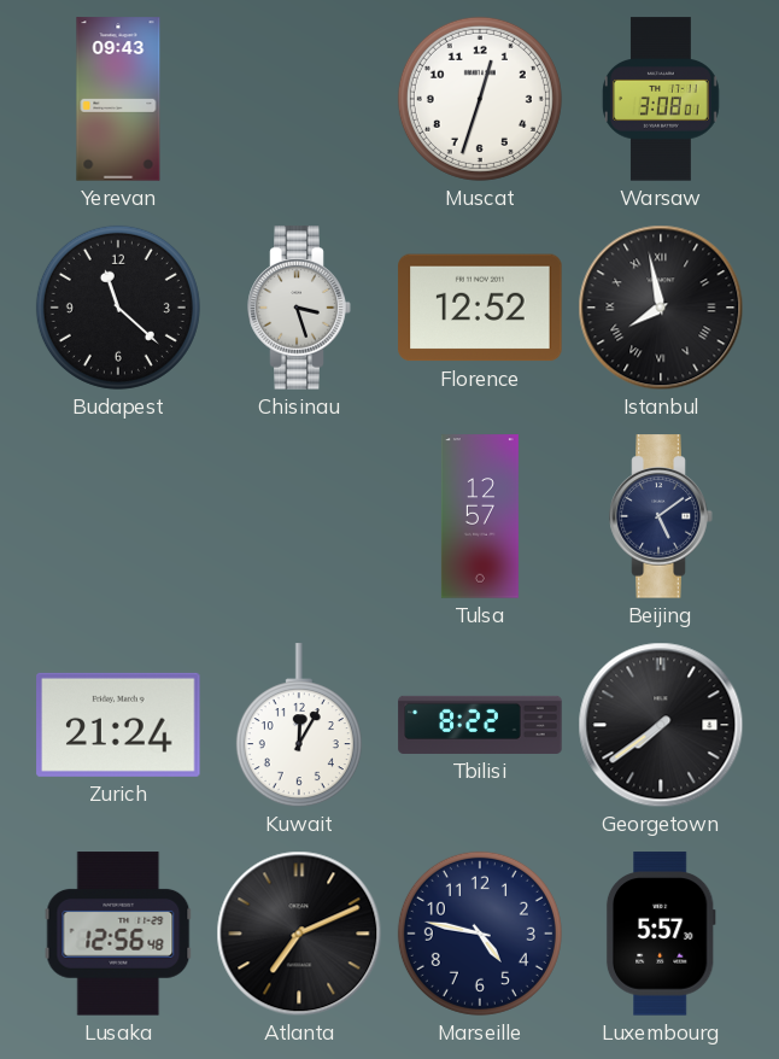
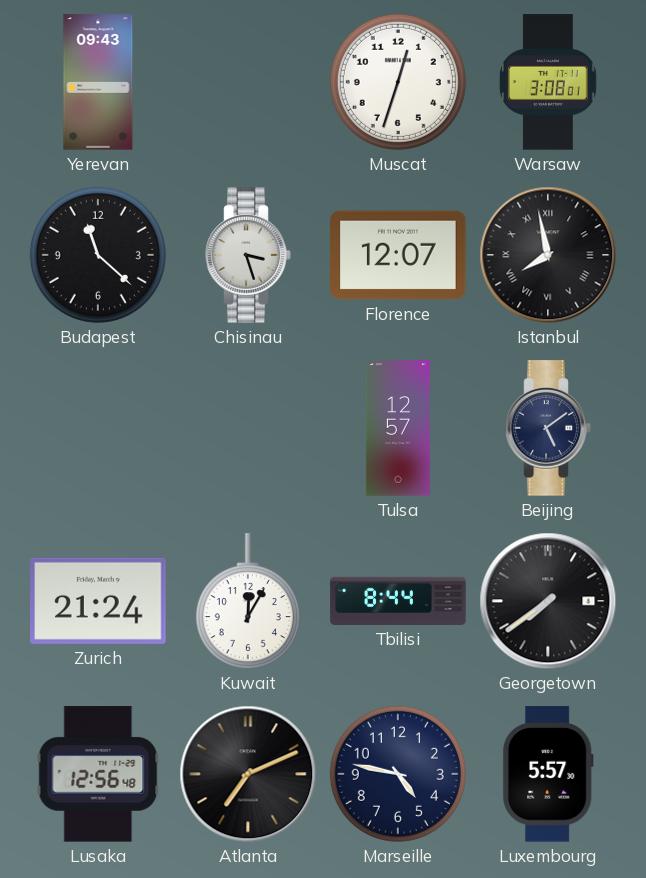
Florence: 12:52 -> 12:07
Tbilisi: 8:22 -> 8:44
